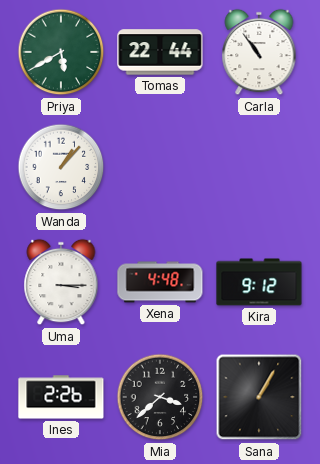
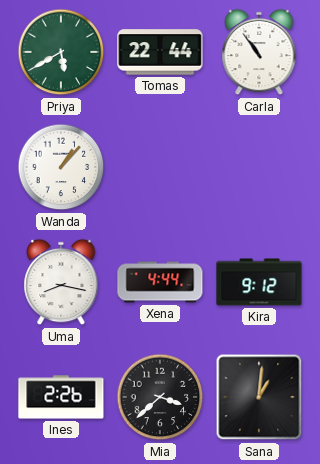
Uma: 3:15 -> 8:17
Xena: 4:48 -> 4:44
Sana: 1:05 -> 1:01
